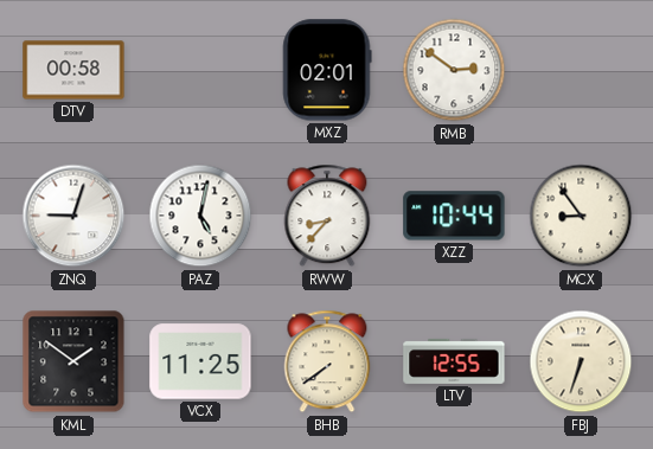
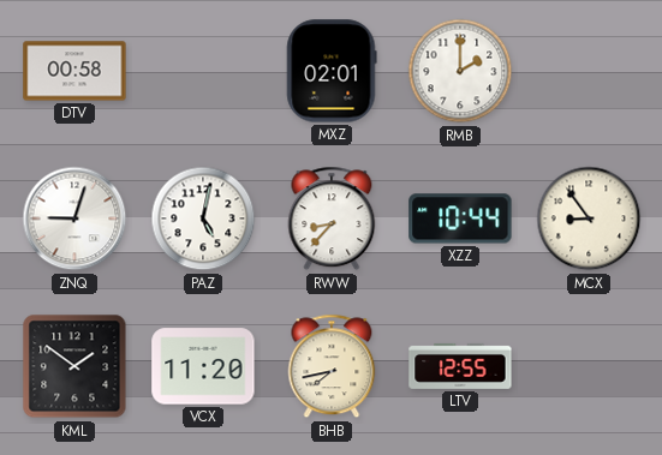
RMB: 2:51 -> 2:00
VCX: 11:25 -> 11:20
BHB: 7:39 -> 7:43
FBJ: 6:33 -> none
